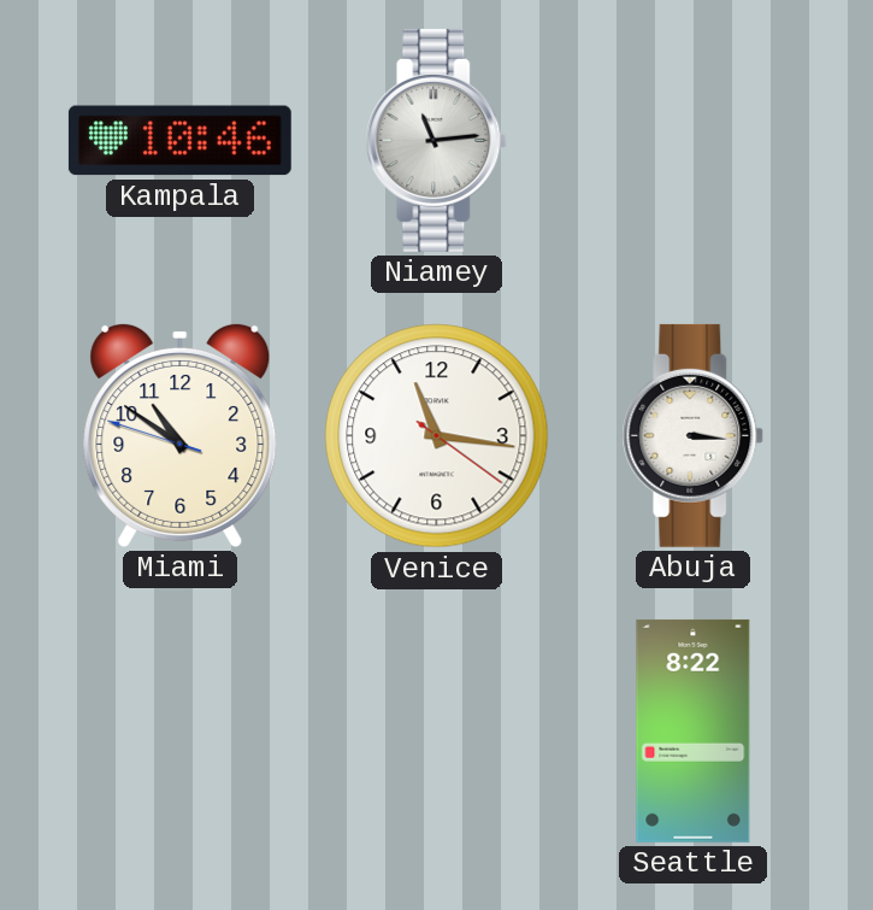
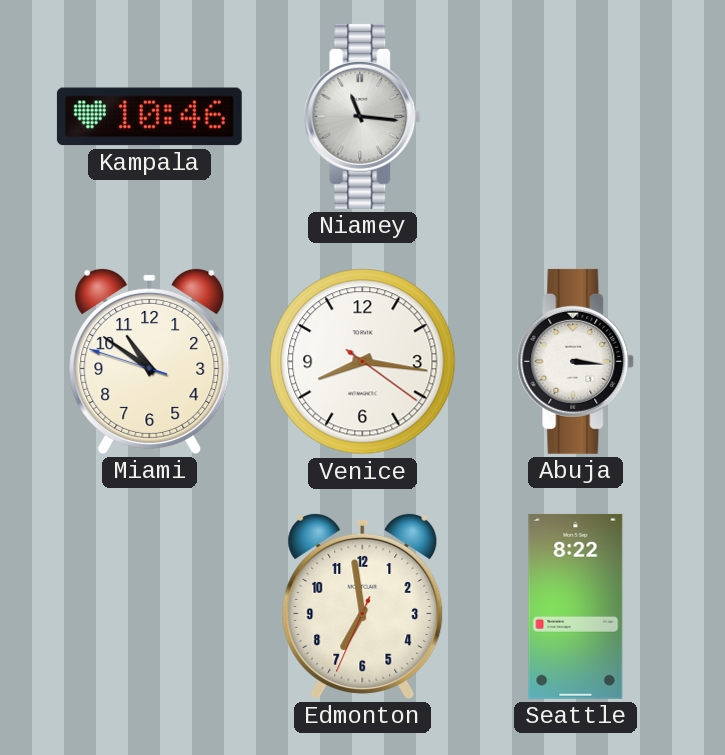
Niamey: 11:14 -> 11:16
Venice: 11:16 -> 8:16
Edmonton: none -> 6:58
